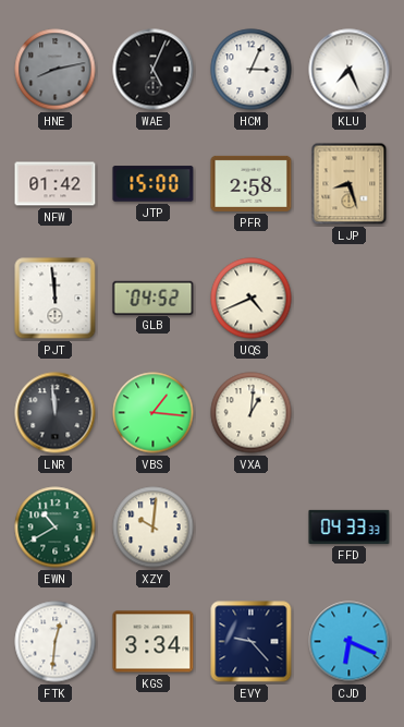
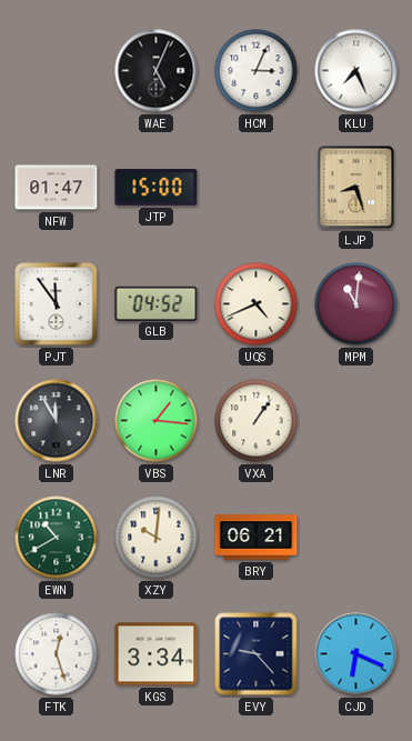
HNE: 8:13 -> none
NFW: 01:42 -> 01:47
PFR: 2:58 -> none
PJT: 11:59 -> 11:54
MPM: none -> 11:01
LNR: 11:59 -> 11:55
VXA: 1:01 -> 1:06
BRY: none -> 06:21
FFD: 04:33 -> none
FTK: 12:31 -> 12:27
